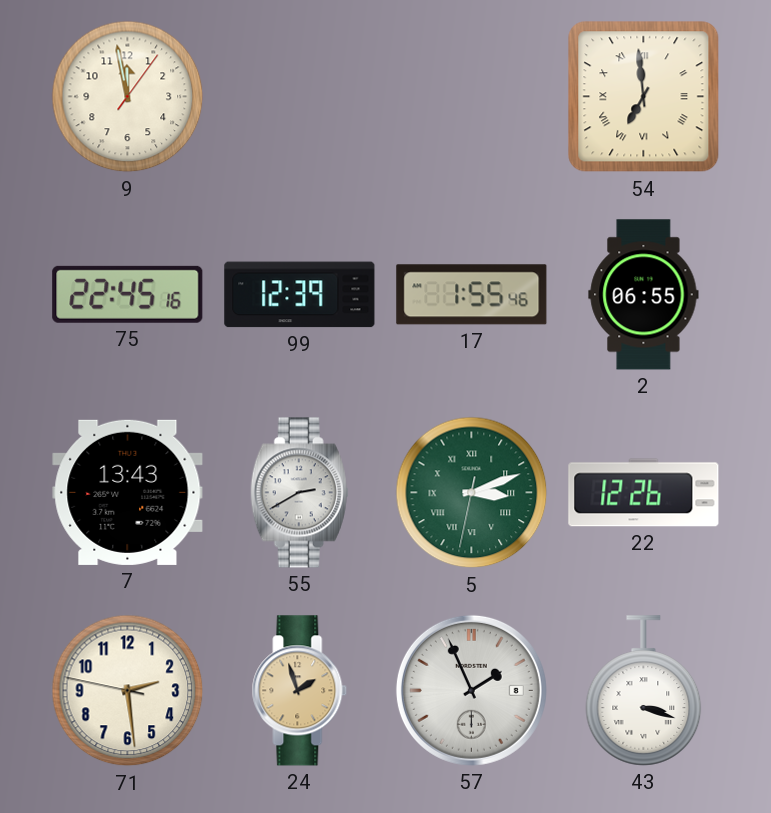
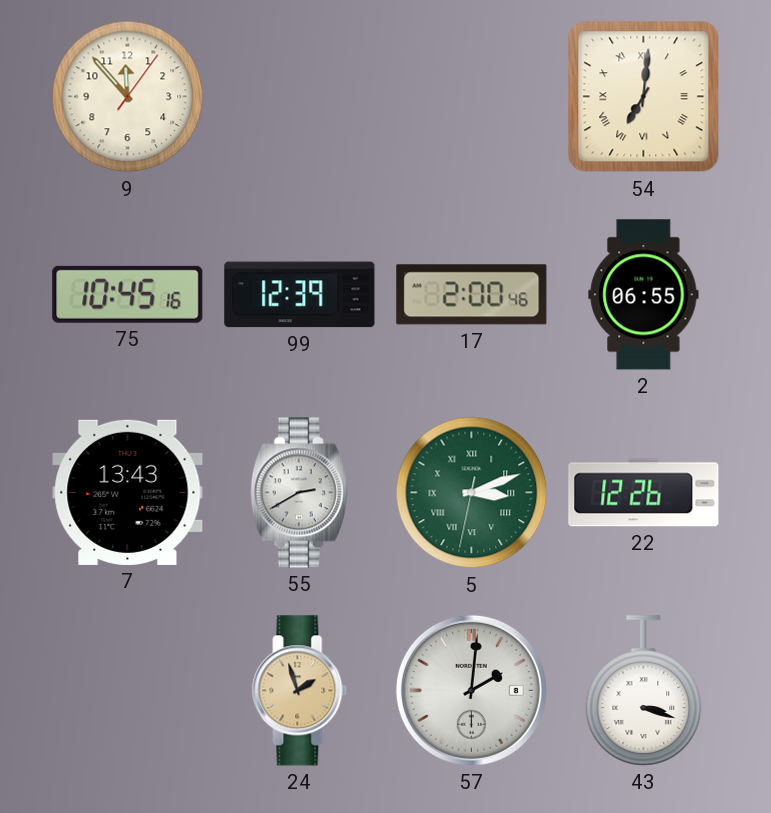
9: 11:58 -> 11:53
54: 6:59 -> 7:01
75: 22:45 -> 10:45
17: 1:55 -> 2:00
71: 2:28 -> none
57: 1:56 -> 2:01
